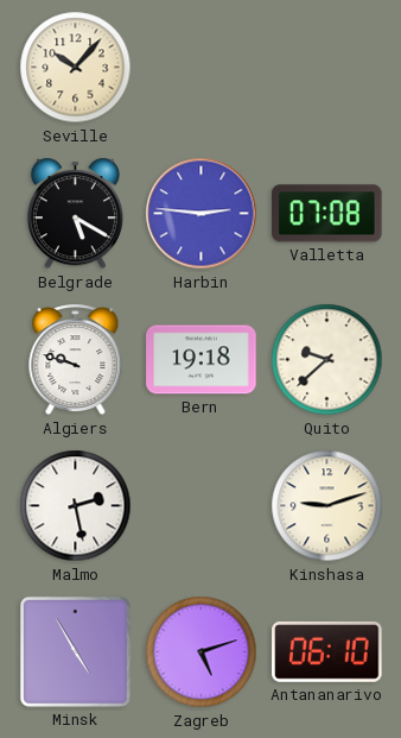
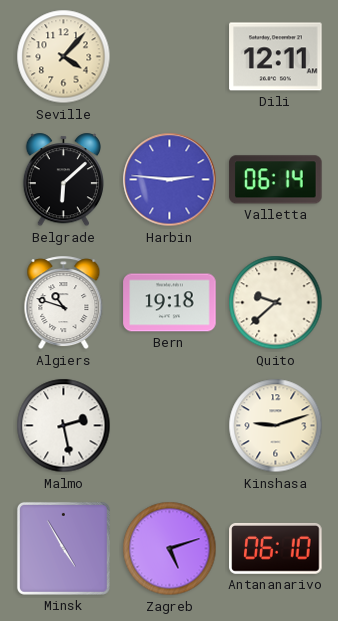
Seville: 10:07 -> 4:07
Dili: none -> 12:11
Belgrade: 5:20 -> 6:08
Valletta: 07:08 -> 06:14
Algiers: 9:48 -> 10:48
